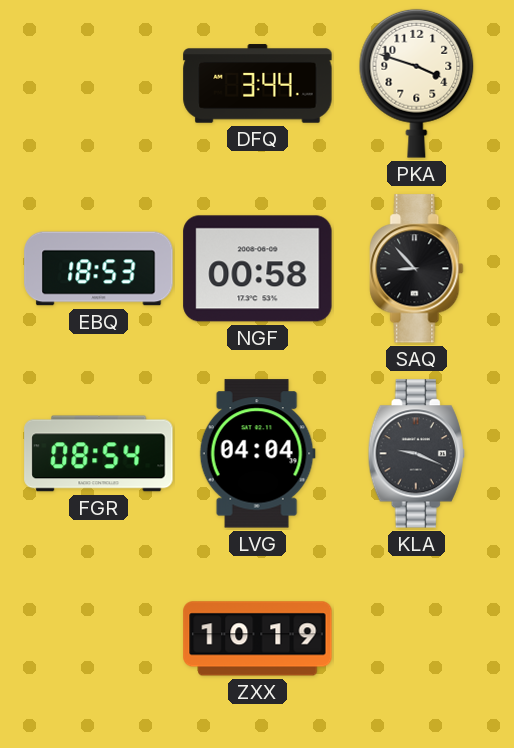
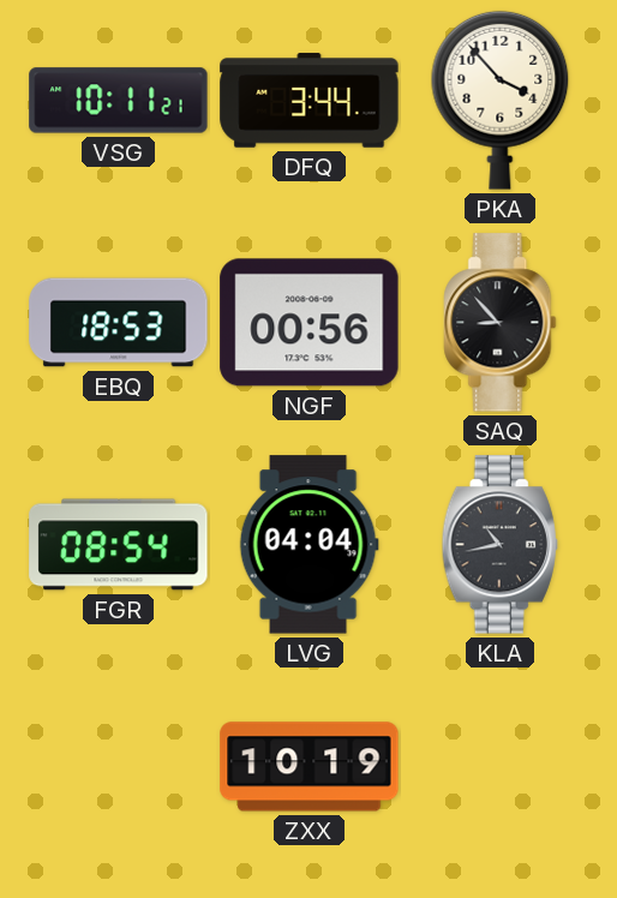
VSG: none -> 10:11
PKA: 3:48 -> 3:53
NGF: 00:58 -> 00:56
KLA: 9:19 -> 10:43
